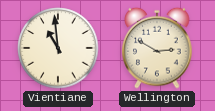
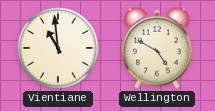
Wellington: 2:50 -> 4:50
